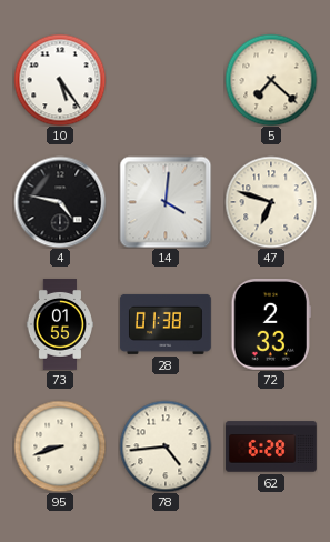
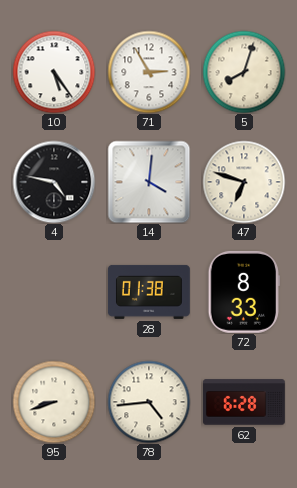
71: none -> 2:55
5: 7:22 -> 8:03
73: 01:55 -> none
72: 2:33 -> 8:33
